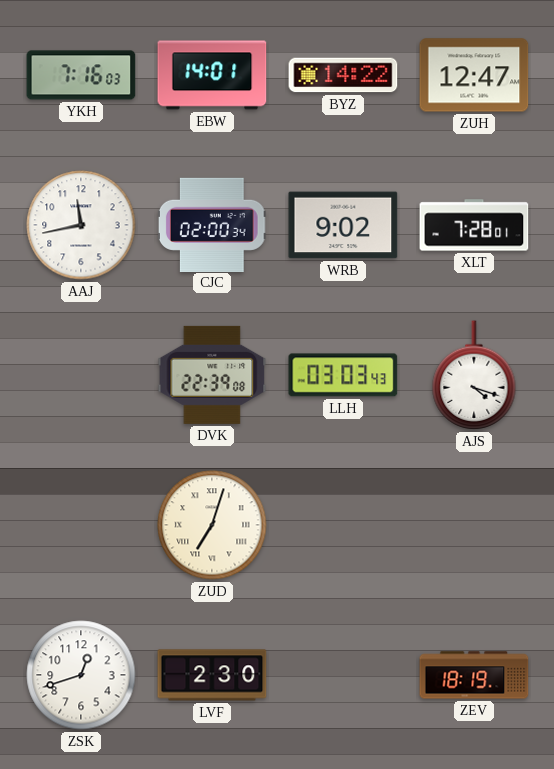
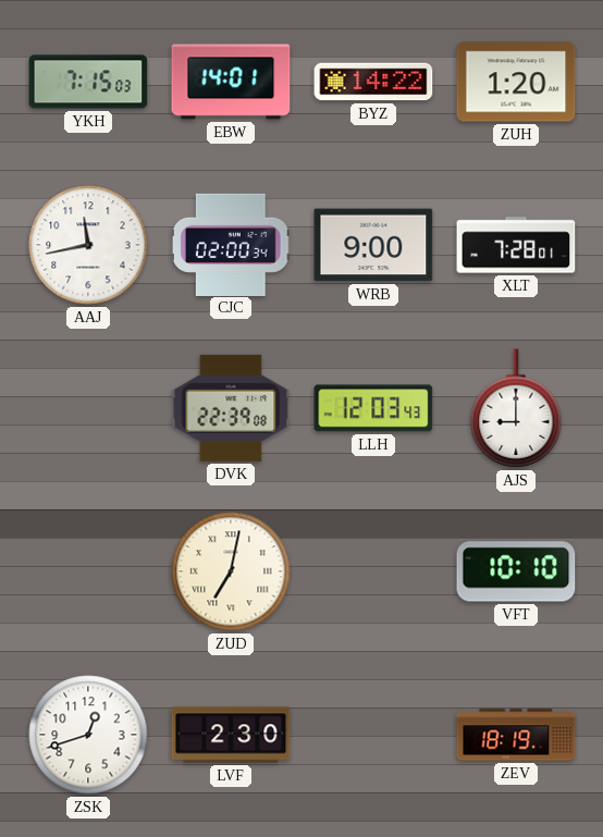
YKH: 7:16 -> 7:15
ZUH: 12:47 -> 1:20
WRB: 9:02 -> 9:00
LLH: 03:03 -> 12:03
AJS: 4:18 -> 9:00
ZUD: 7:03 -> 7:02
VFT: none -> 10:10
